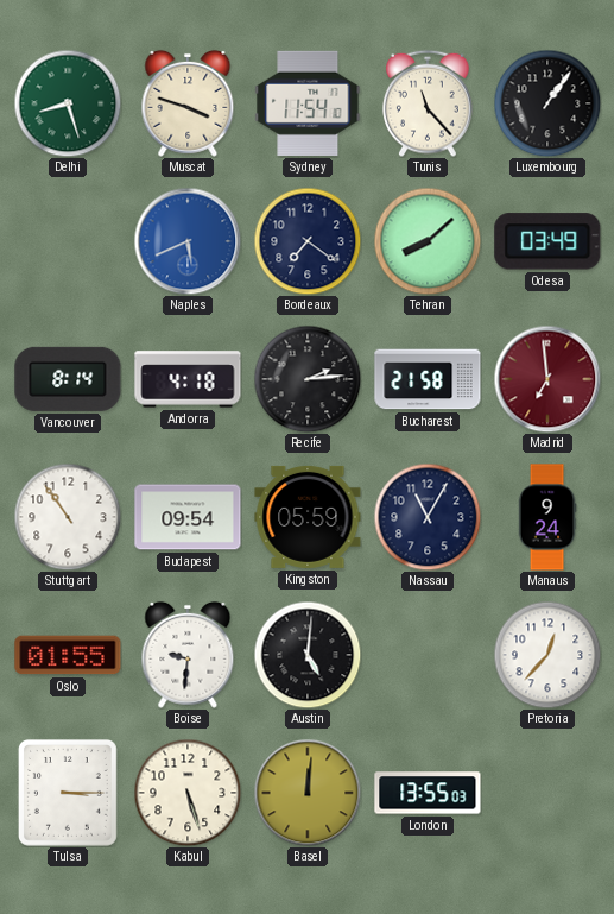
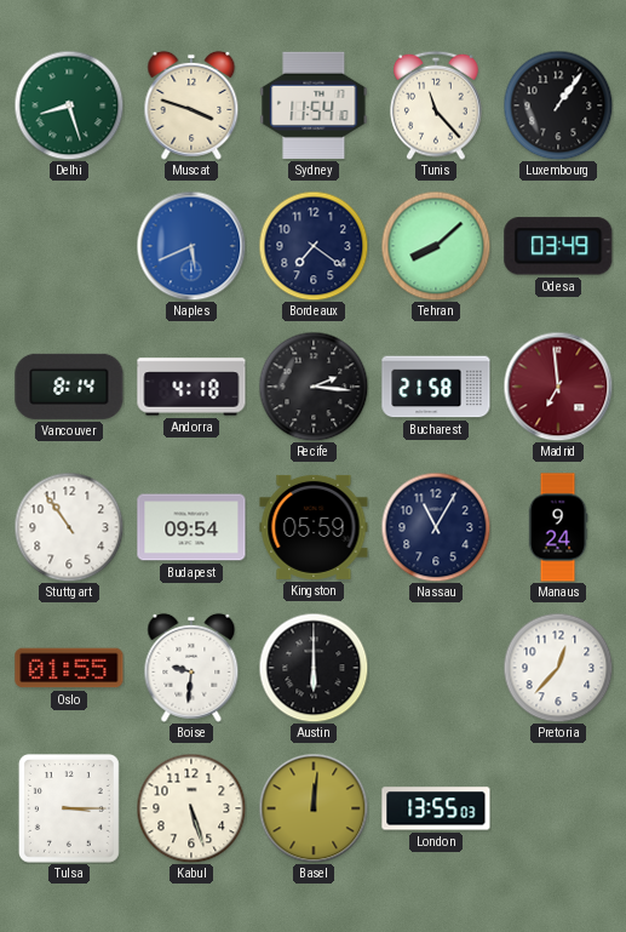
Recife: 2:14 -> 2:16
Austin: 5:01 -> 6:00
